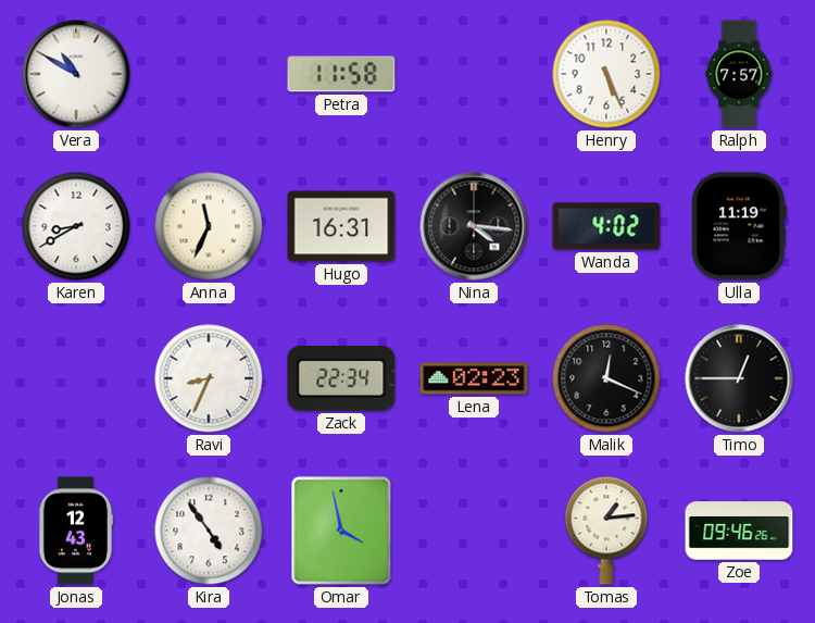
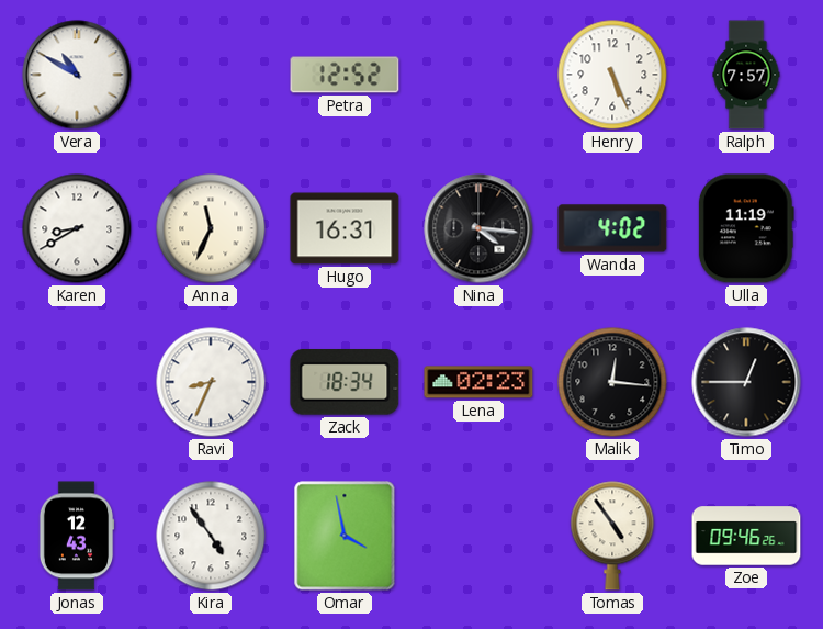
Petra: 11:58 -> 12:52
Zack: 22:34 -> 18:34
Malik: 12:19 -> 12:16
Tomas: 1:14 -> 4:54
